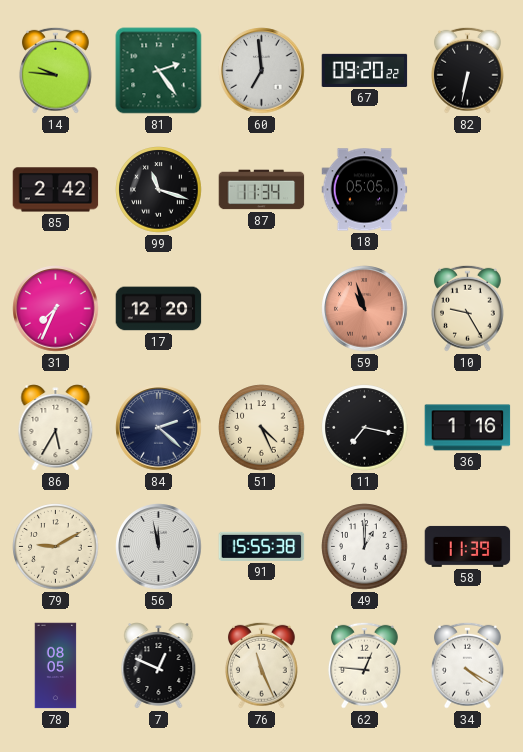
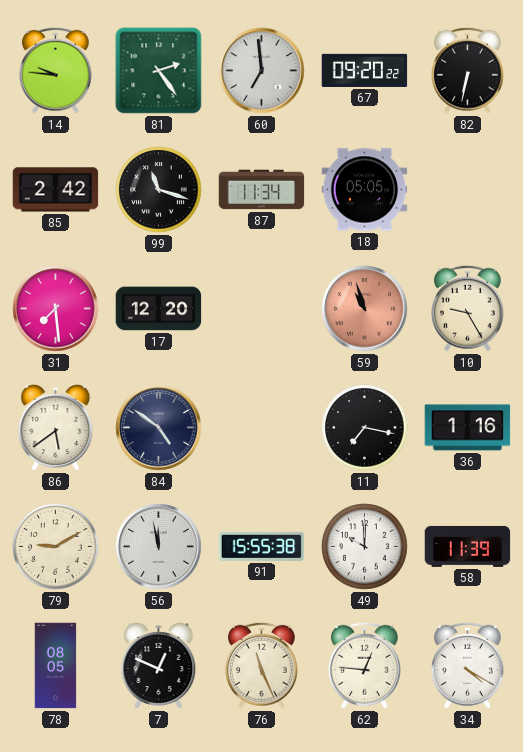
31: 7:34 -> 7:29
86: 5:35 -> 5:39
84: 2:22 -> 4:51
51: 4:26 -> none
49: 1:00 -> 10:00
